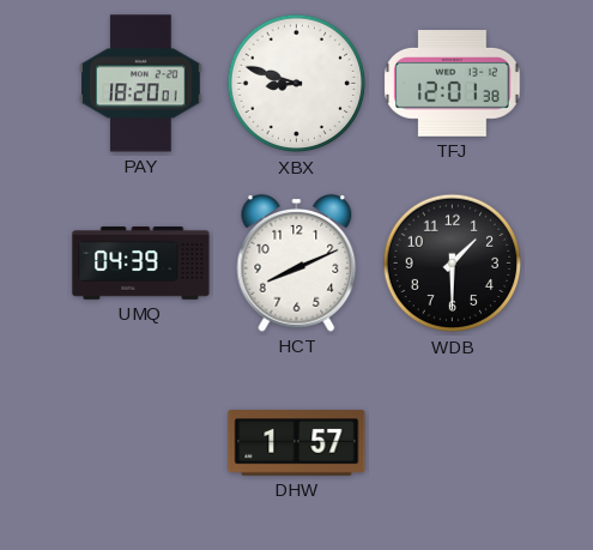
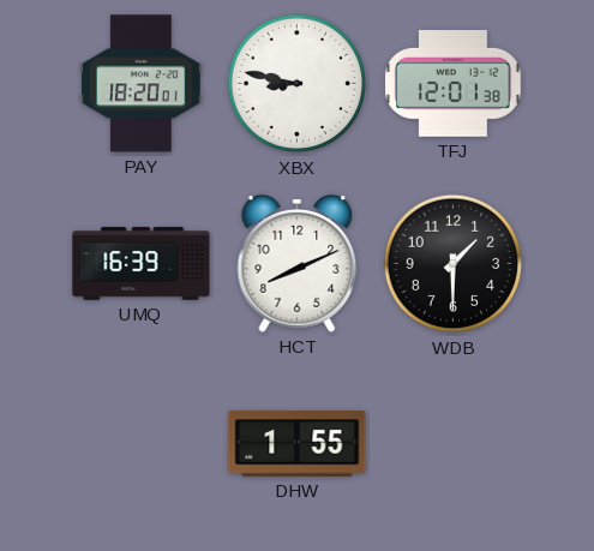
XBX: 8:48 -> 8:47
UMQ: 04:39 -> 16:39
DHW: 1:57 -> 1:55
